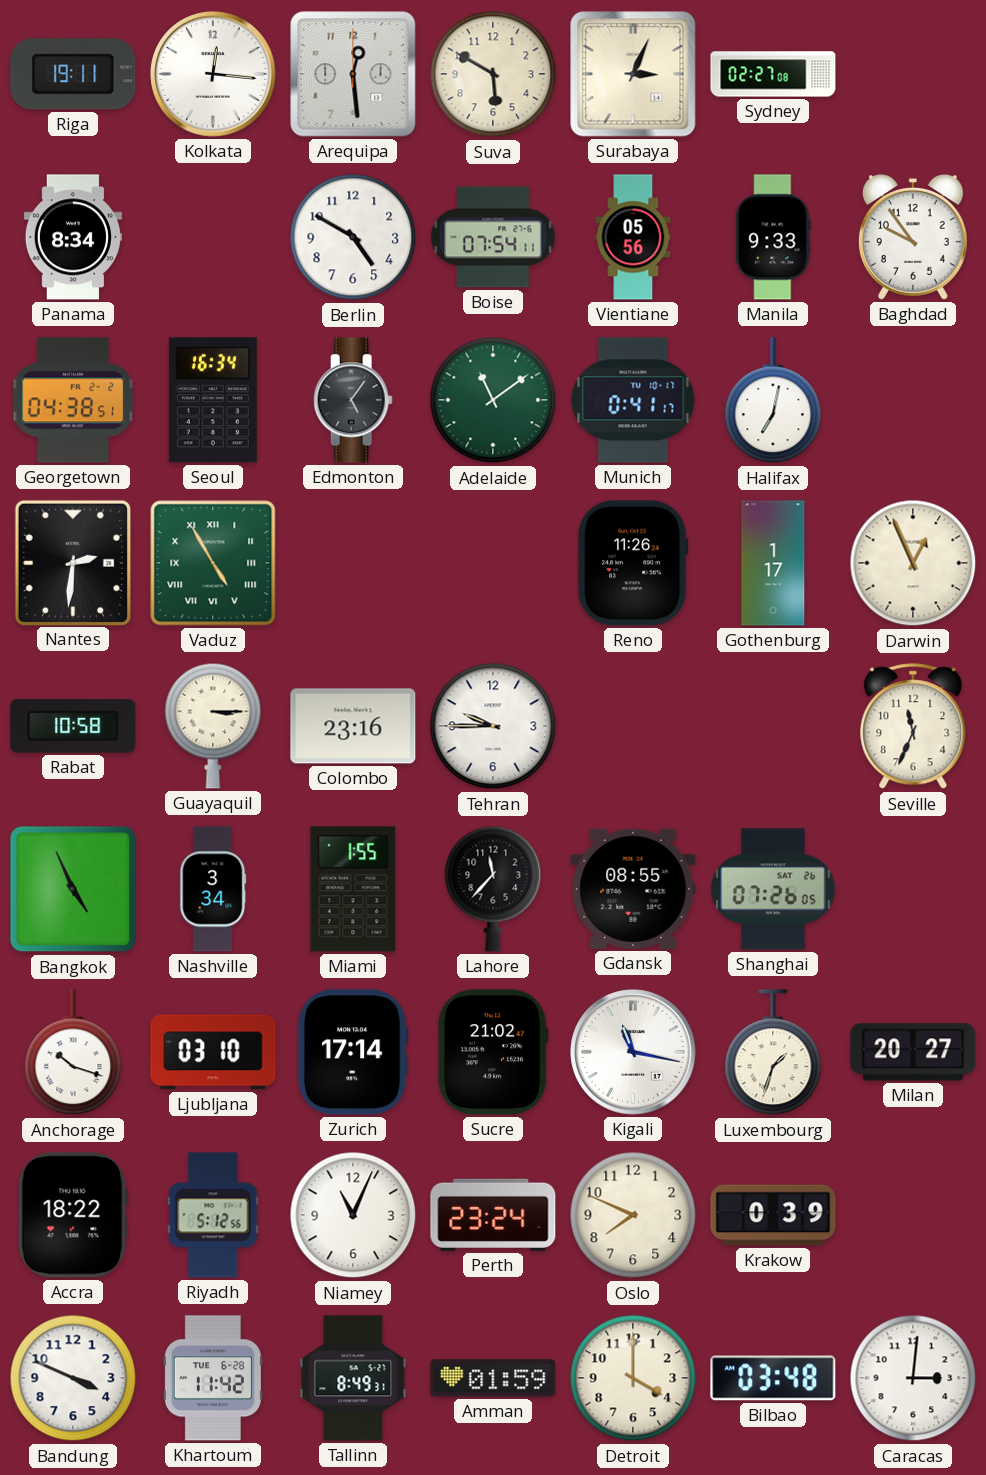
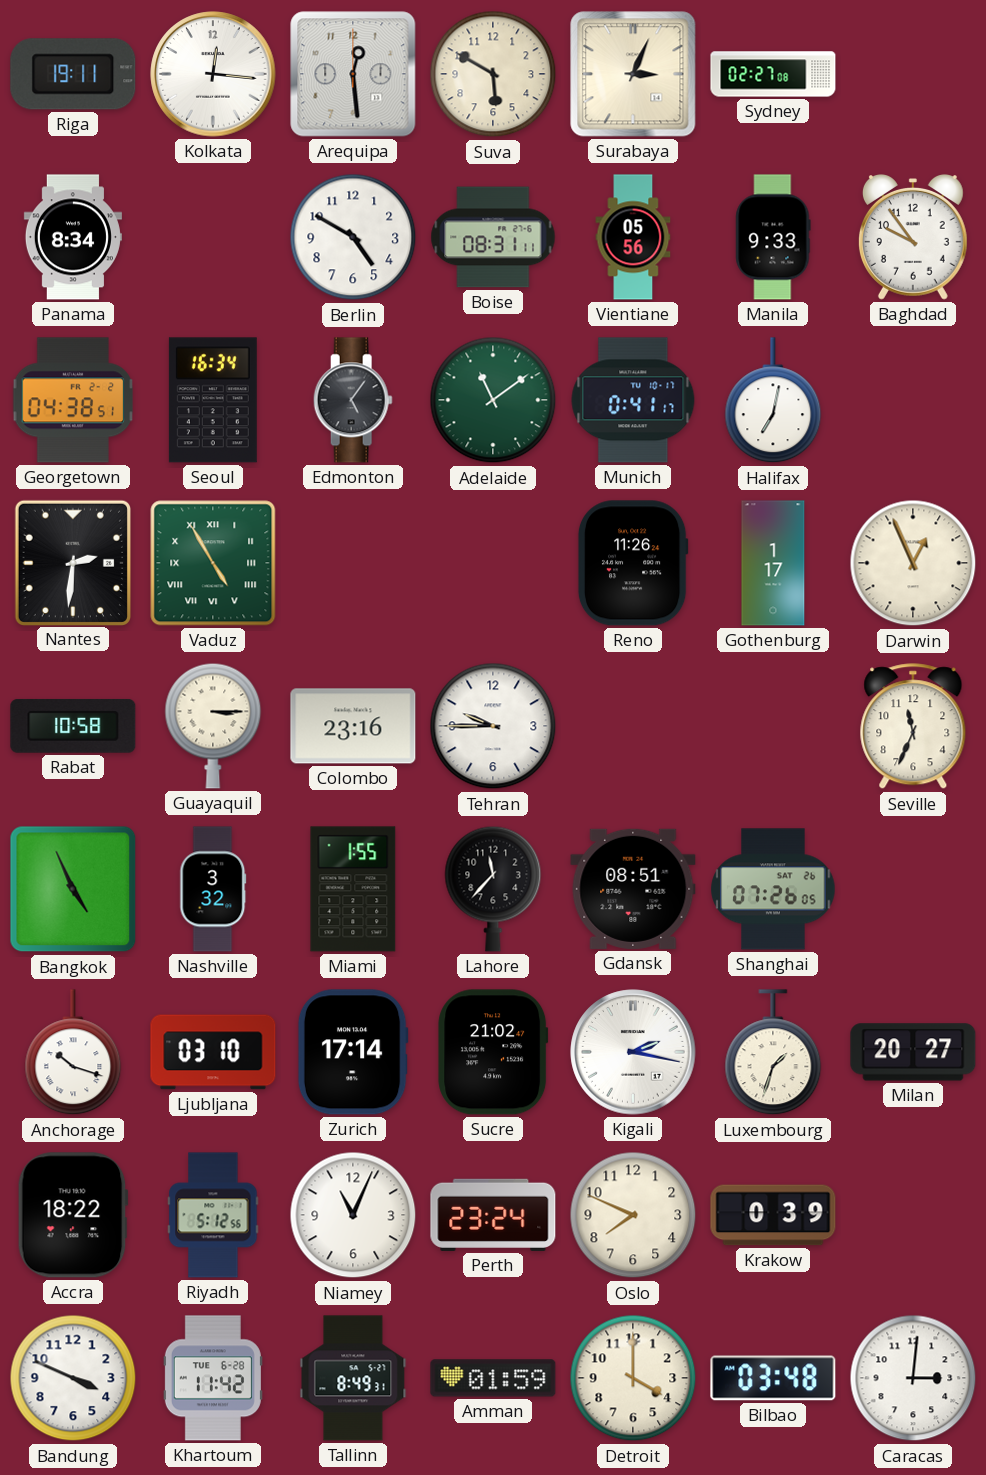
Boise: 07:54 -> 08:31
Nashville: 3:34 -> 3:32
Gdansk: 08:55 -> 08:51
Kigali: 11:17 -> 2:17
